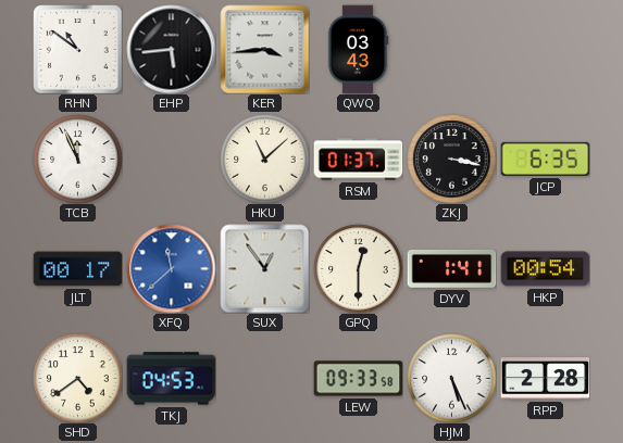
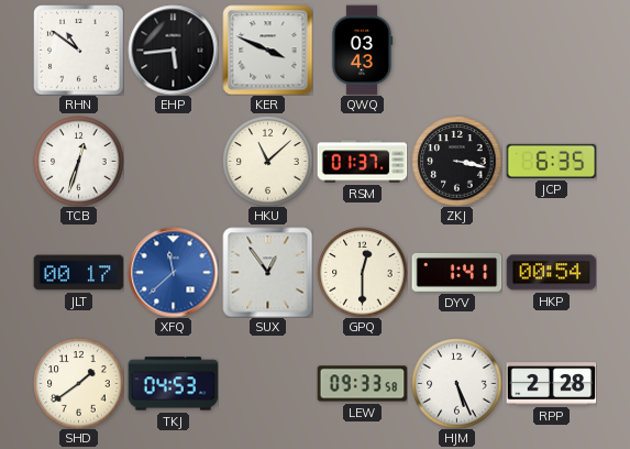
KER: 3:44 -> 3:49
TCB: 11:56 -> 12:33
SHD: 4:39 -> 1:39
